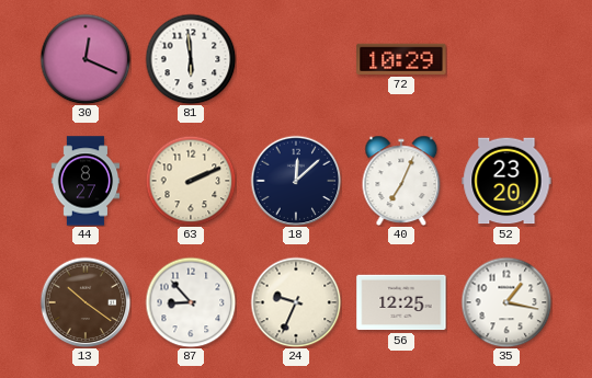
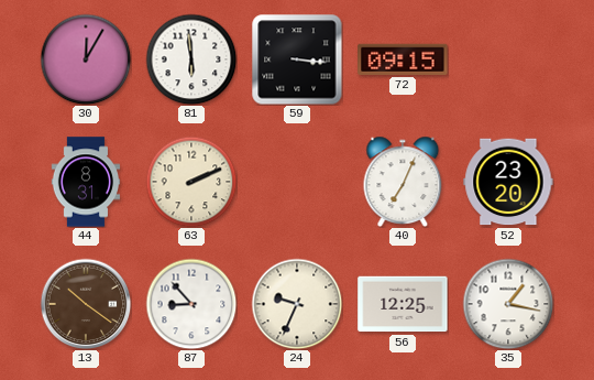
30: 12:19 -> 12:05
59: none -> 3:16
72: 10:29 -> 09:15
44: 8:27 -> 8:31
18: 12:08 -> none
